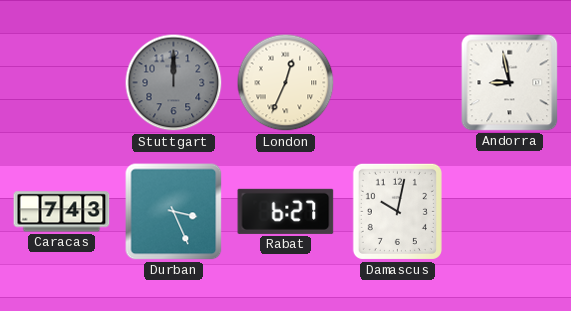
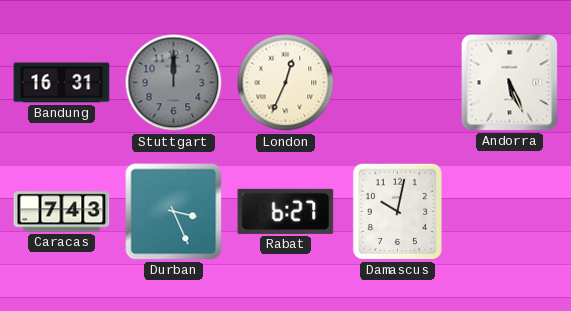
Bandung: none -> 16:31
Andorra: 8:58 -> 5:26
